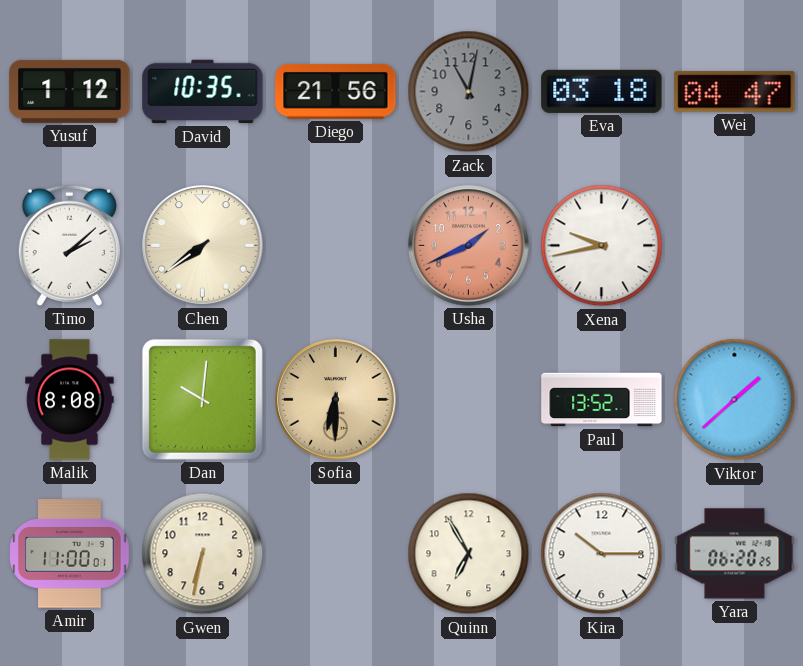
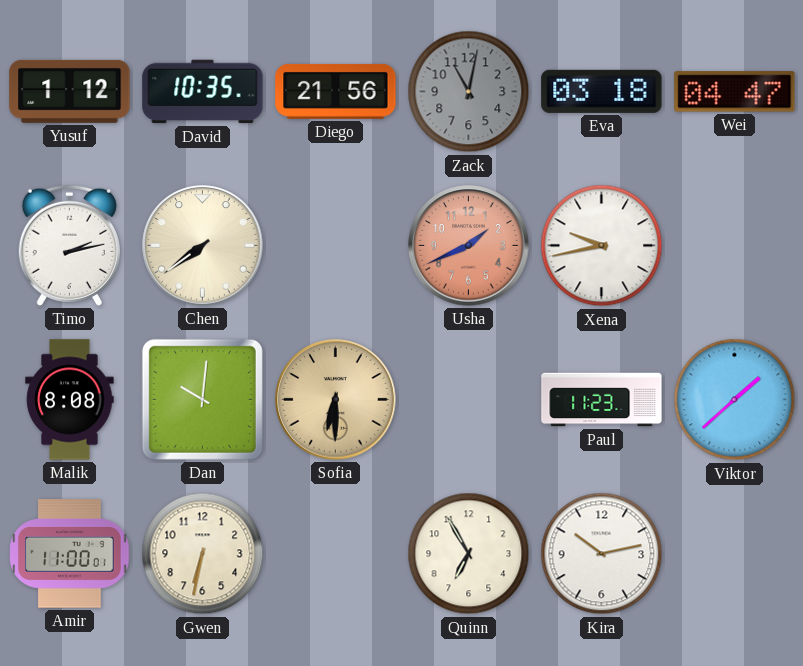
Timo: 2:08 -> 2:13
Paul: 13:52 -> 11:23
Kira: 10:15 -> 10:13
Yara: 06:20 -> none
